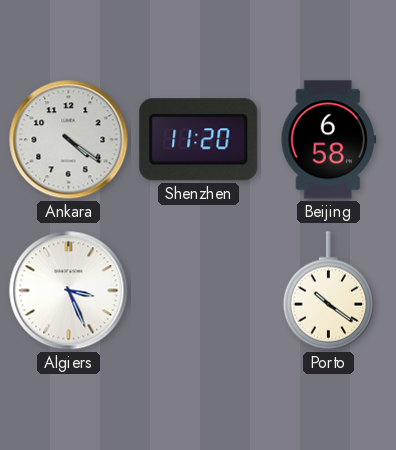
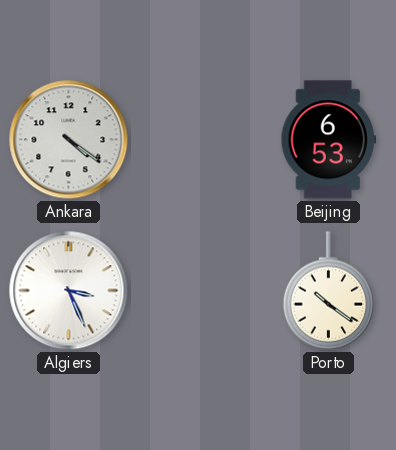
Shenzhen: 11:20 -> none
Beijing: 6:58 -> 6:53
